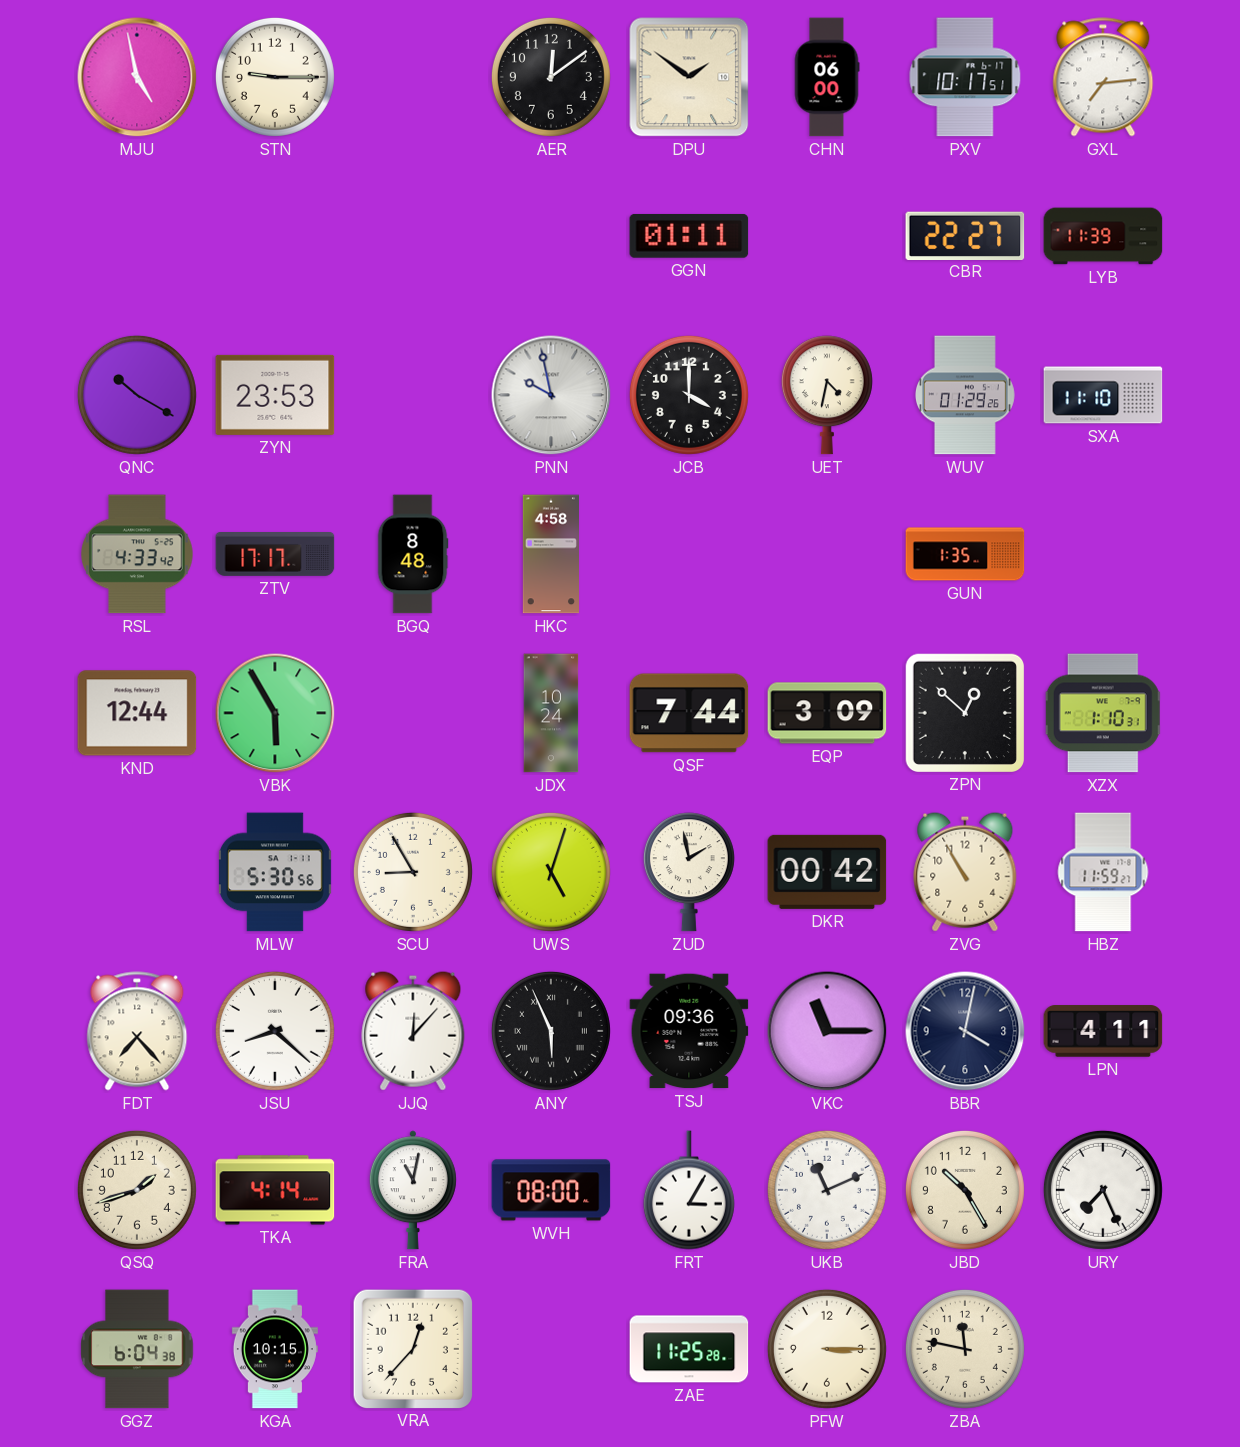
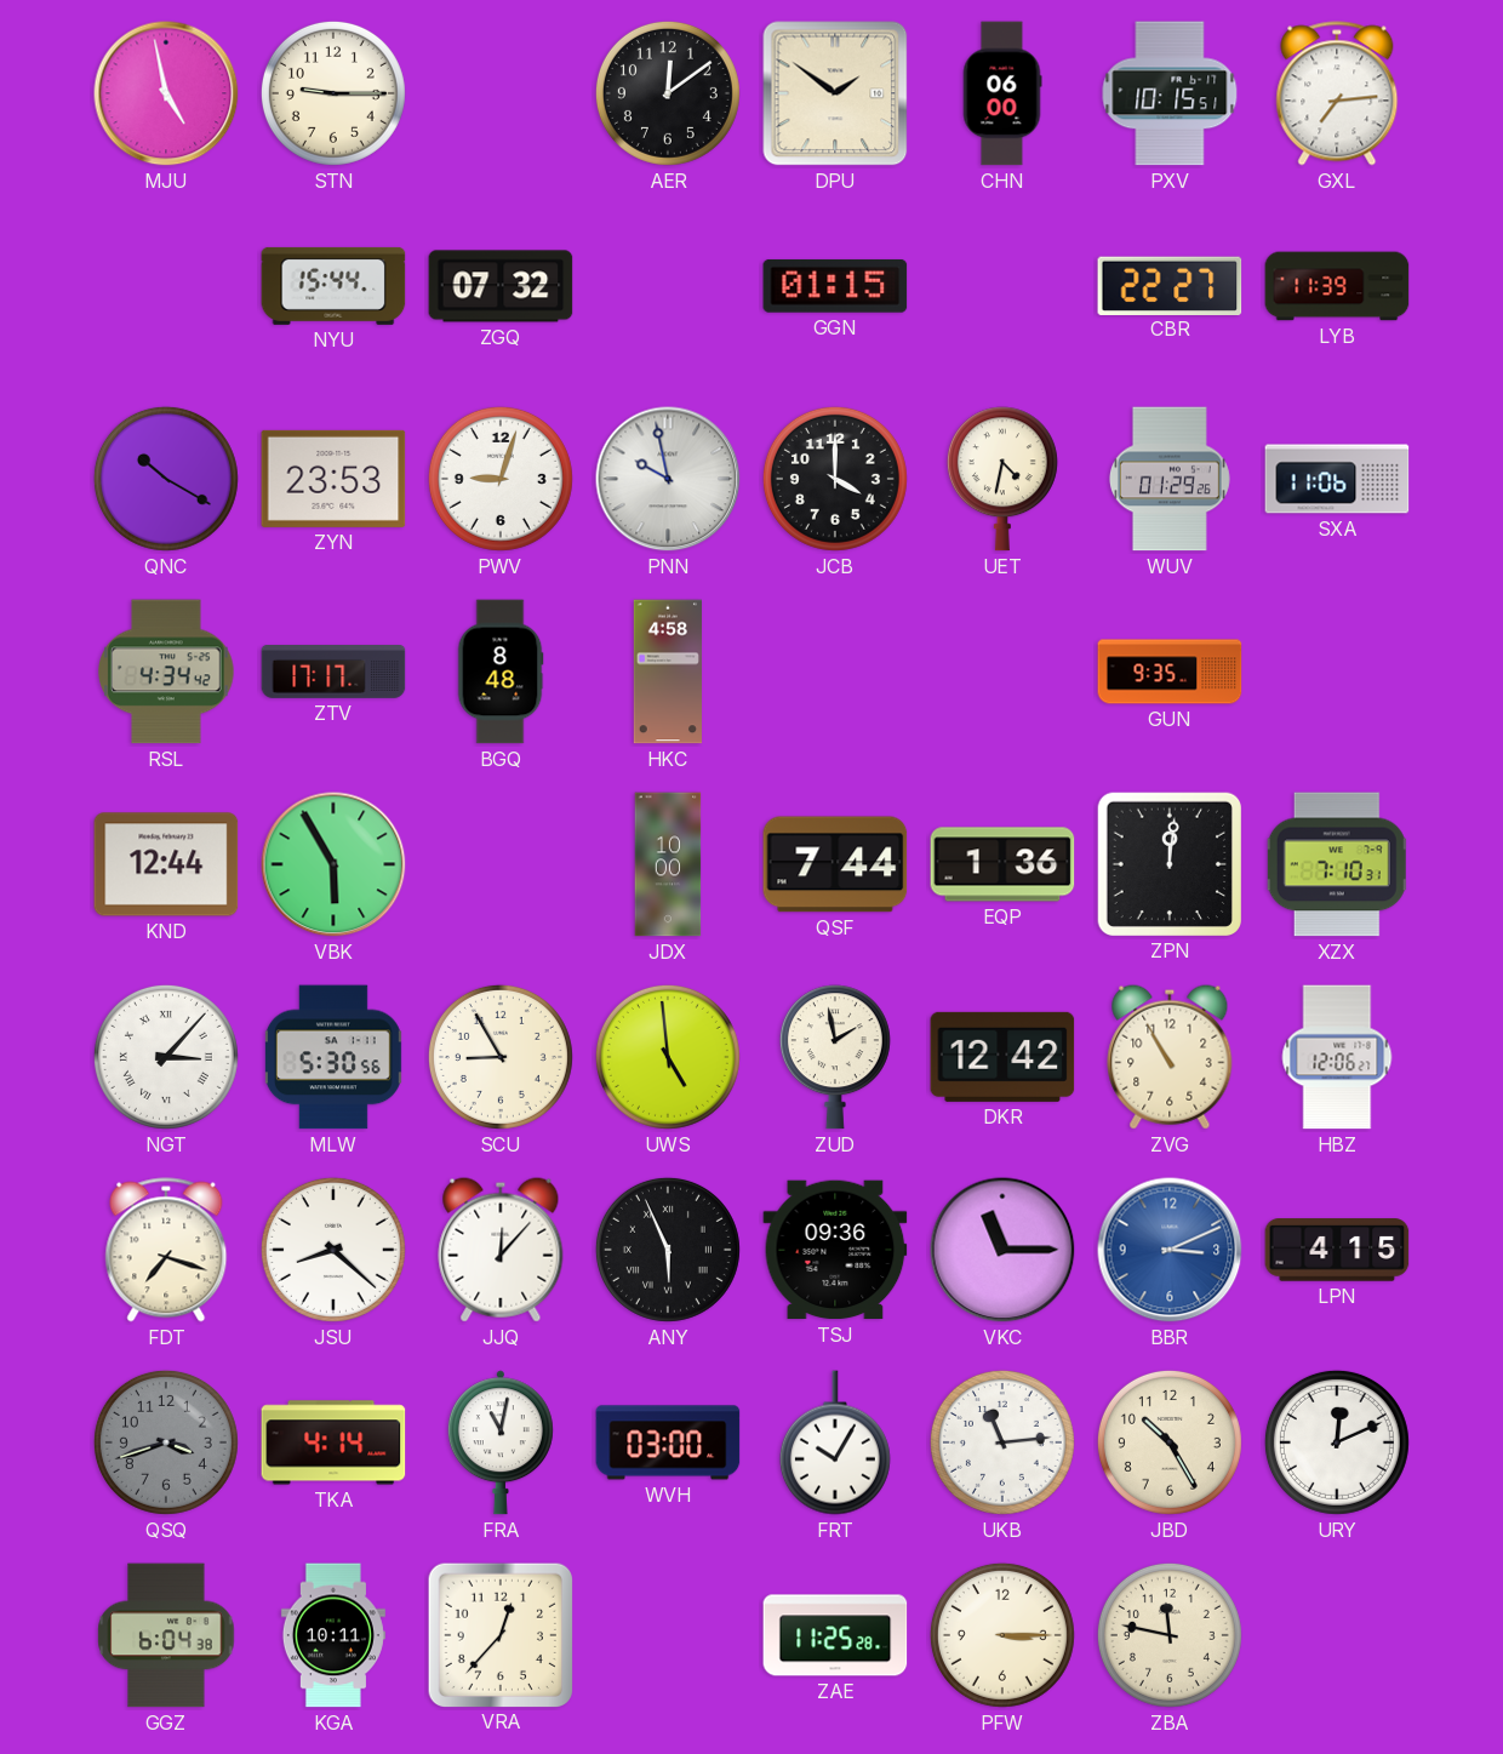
PXV: 10:17 -> 10:15
NYU: none -> 15:44
ZGQ: none -> 07:32
GGN: 01:11 -> 01:15
PWV: none -> 9:03
SXA: 11:10 -> 11:06
RSL: 4:33 -> 4:34
GUN: 1:35 -> 9:35
JDX: 10:24 -> 10:00
EQP: 3:09 -> 1:36
ZPN: 12:52 -> 12:01
XZX: 1:10 -> 7:10
NGT: none -> 3:07
UWS: 5:03 -> 4:59
DKR: 00:42 -> 12:42
HBZ: 11:59 -> 12:06
FDT: 7:23 -> 7:18
BBR: 4:02 -> 3:11
BBR dial: navy -> blue
LPN: 4:11 -> 4:15
QSQ: 1:42 -> 3:42
QSQ dial: cream -> grey
WVH: 08:00 -> 03:00
FRT: 3:05 -> 10:05
UKB: 11:11 -> 11:14
URY: 7:26 -> 12:11
KGA: 10:15 -> 10:11
